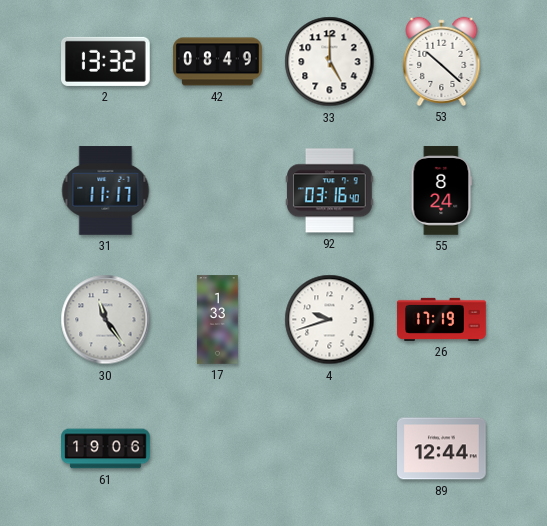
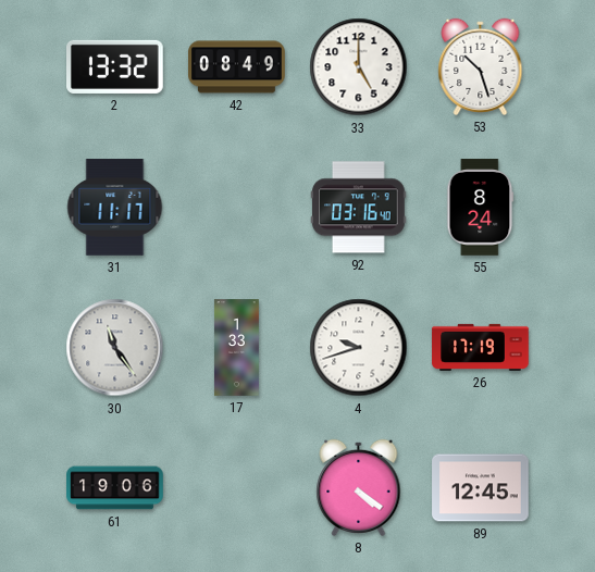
53: 10:22 -> 10:27
8: none -> 4:21
89: 12:44 -> 12:45
